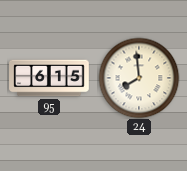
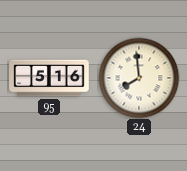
95: 6:15 -> 5:16
